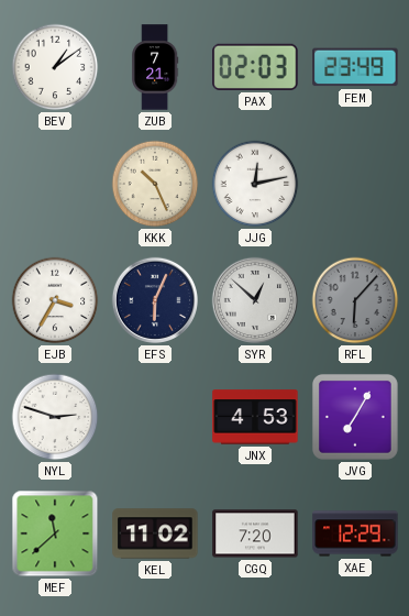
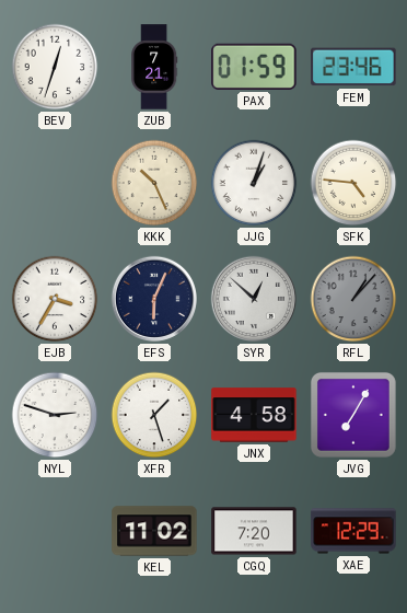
BEV: 1:09 -> 12:33
PAX: 02:03 -> 01:59
FEM: 23:49 -> 23:46
JJG: 12:13 -> 1:03
SFK: none -> 4:46
RFL: 6:07 -> 1:07
XFR: none -> 1:27
JNX: 4:53 -> 4:58
MEF: 11:38 -> none
